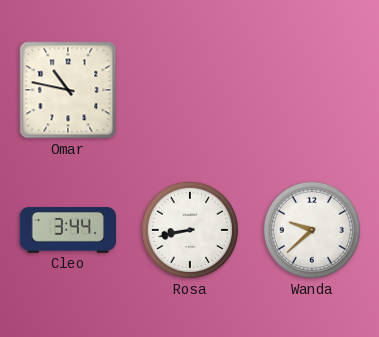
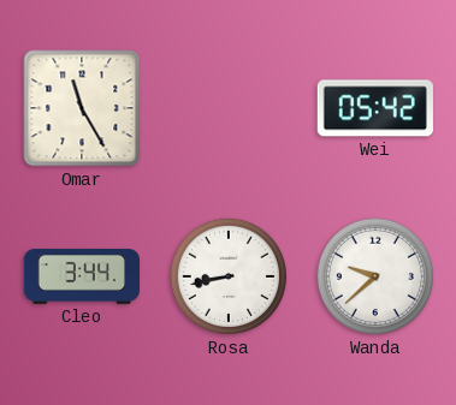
Omar: 10:47 -> 11:25
Wei: none -> 05:42
